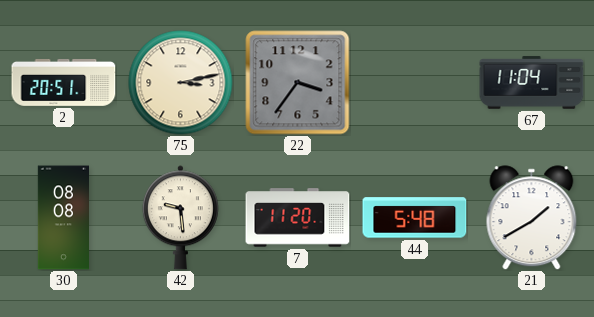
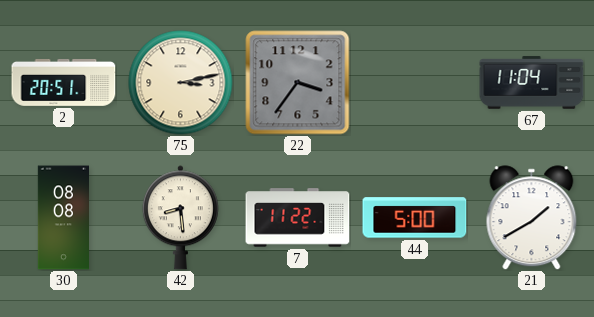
42: 9:29 -> 8:29
7: 11:20 -> 11:22
44: 5:48 -> 5:00
